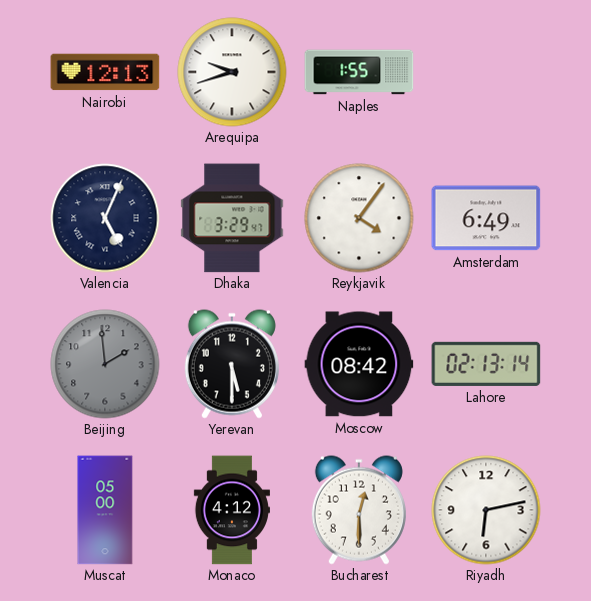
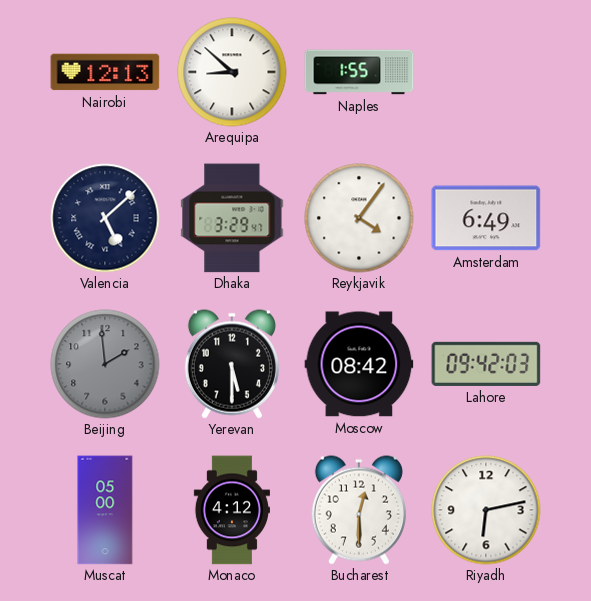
Arequipa: 9:42 -> 8:52
Valencia: 5:04 -> 5:08
Lahore: 02:13 -> 09:42
